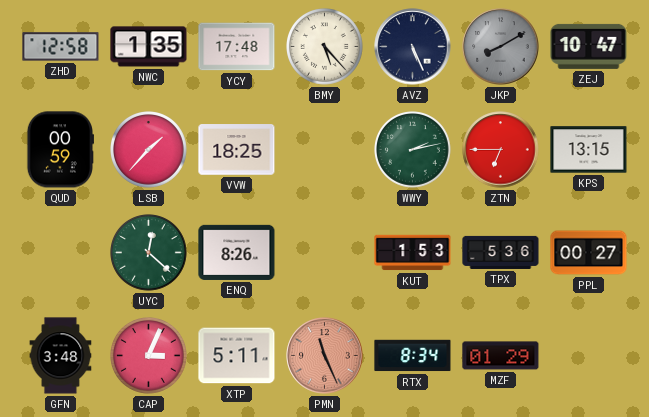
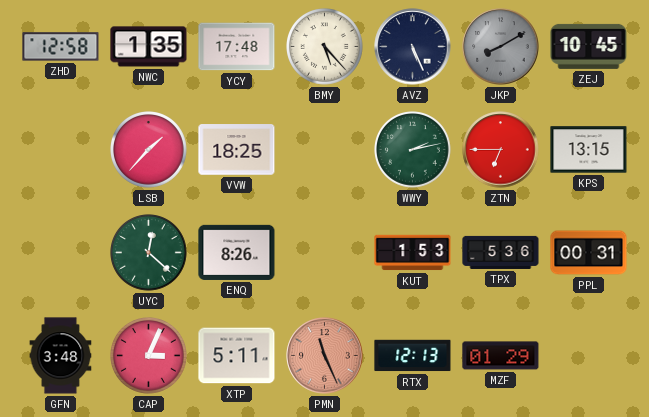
ZEJ: 10:47 -> 10:45
QUD: 00:59 -> none
PPL: 00:27 -> 00:31
RTX: 8:34 -> 12:13
